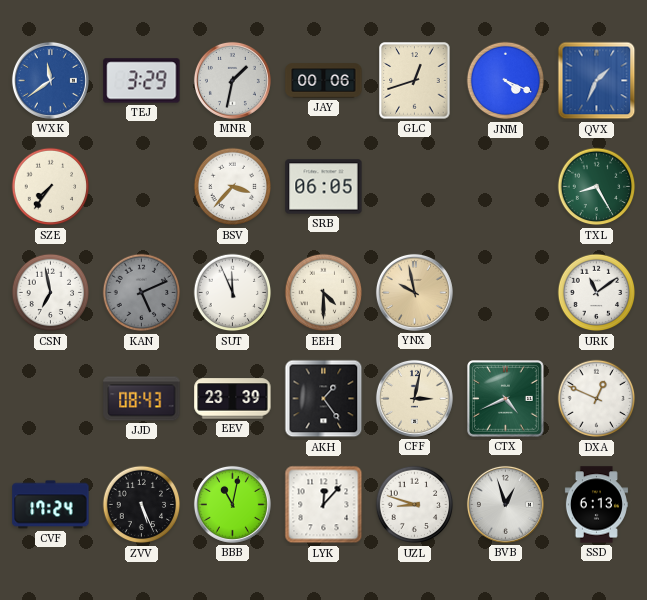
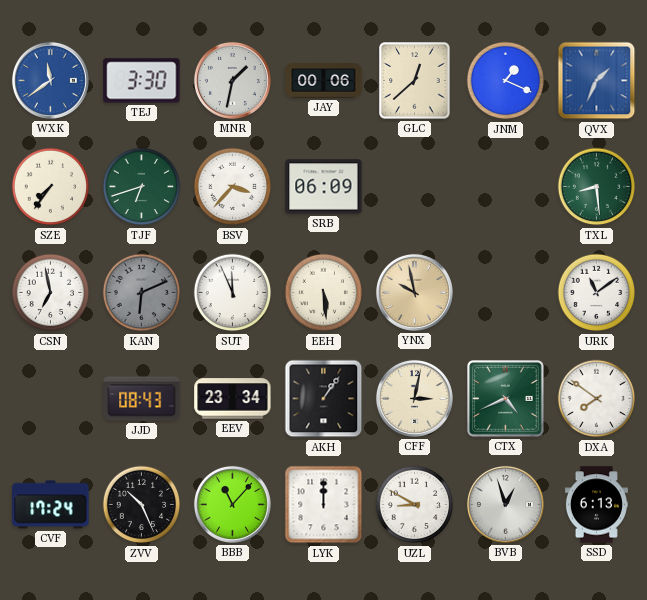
TEJ: 3:29 -> 3:30
GLC: 12:42 -> 12:38
JNM: 4:19 -> 1:19
TJF: none -> 6:42
SRB: 06:05 -> 06:09
TXL: 8:25 -> 8:29
KAN: 5:11 -> 6:11
EEH: 4:30 -> 5:29
EEV: 23:39 -> 23:34
AKH: 1:24 -> 1:06
DXA: 12:49 -> 7:51
ZVV: 5:26 -> 10:26
BBB: 11:02 -> 11:07
LYK: 12:07 -> 12:00
UZL: 8:48 -> 8:50
